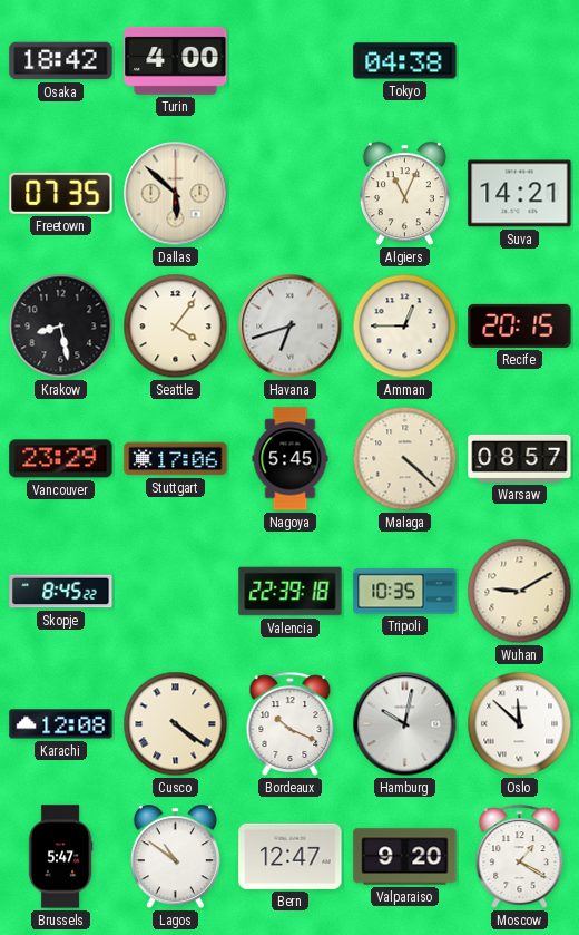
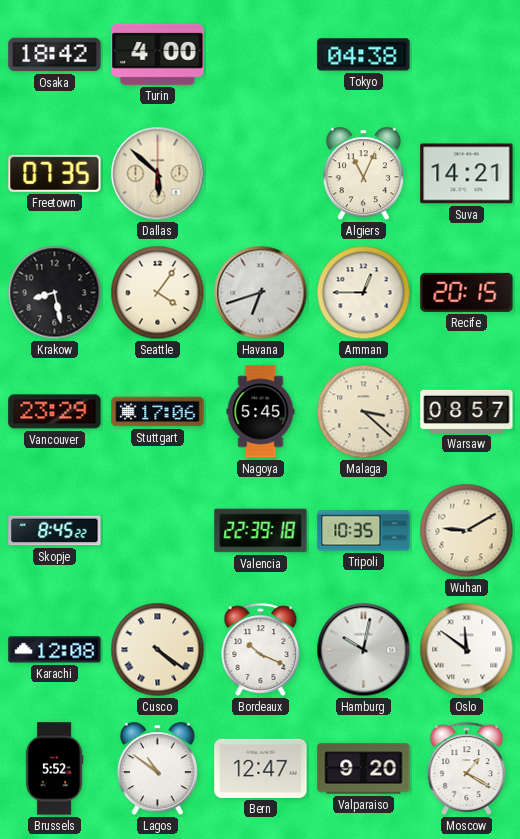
Malaga: 4:22 -> 3:22
Oslo: 11:52 -> 11:51
Brussels: 5:47 -> 5:52
